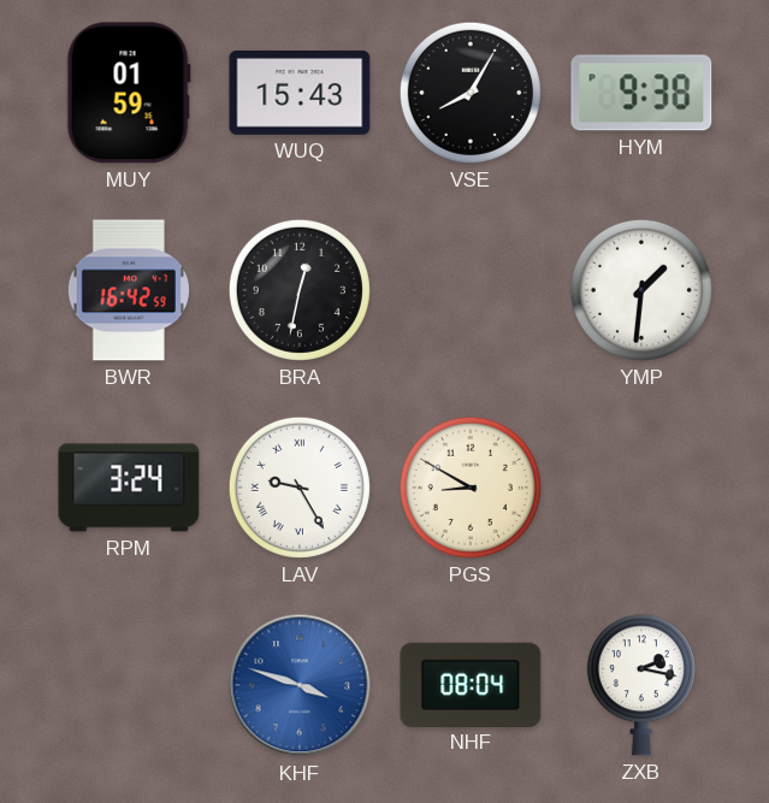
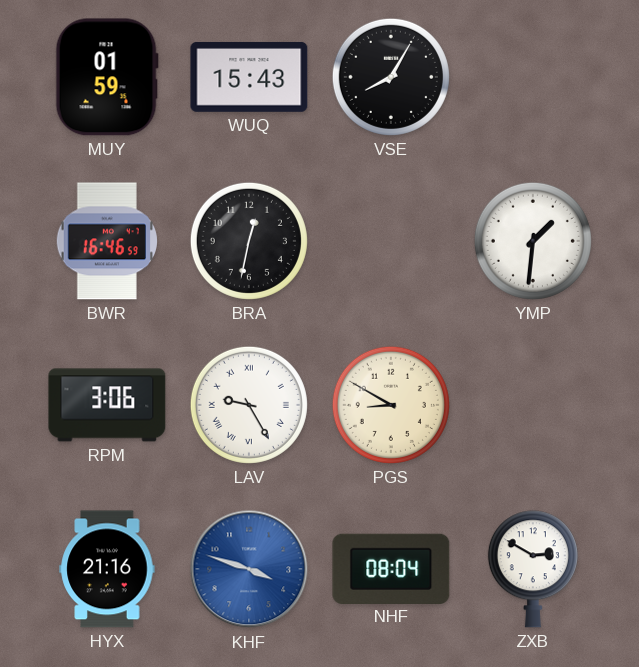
HYM: 9:38 -> none
BWR: 16:42 -> 16:46
RPM: 3:24 -> 3:06
HYX: none -> 21:16
ZXB: 2:17 -> 2:50
